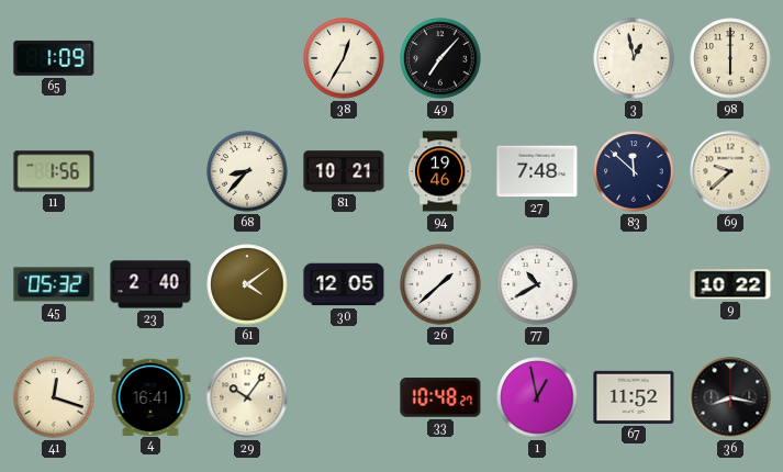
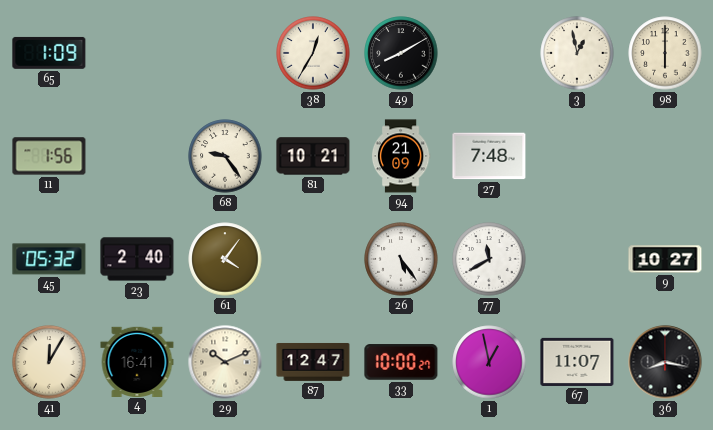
49: 7:07 -> 8:10
68: 8:37 -> 9:24
94: 19:46 -> 21:09
83: 11:52 -> none
69: 9:38 -> none
61: 4:09 -> 4:06
30: 12:05 -> none
26: 1:38 -> 5:24
77: 10:40 -> 11:40
9: 10:22 -> 10:27
41: 12:18 -> 12:05
29: 10:06 -> 10:11
87: none -> 12:47
33: 10:48 -> 10:00
67: 11:52 -> 11:07
